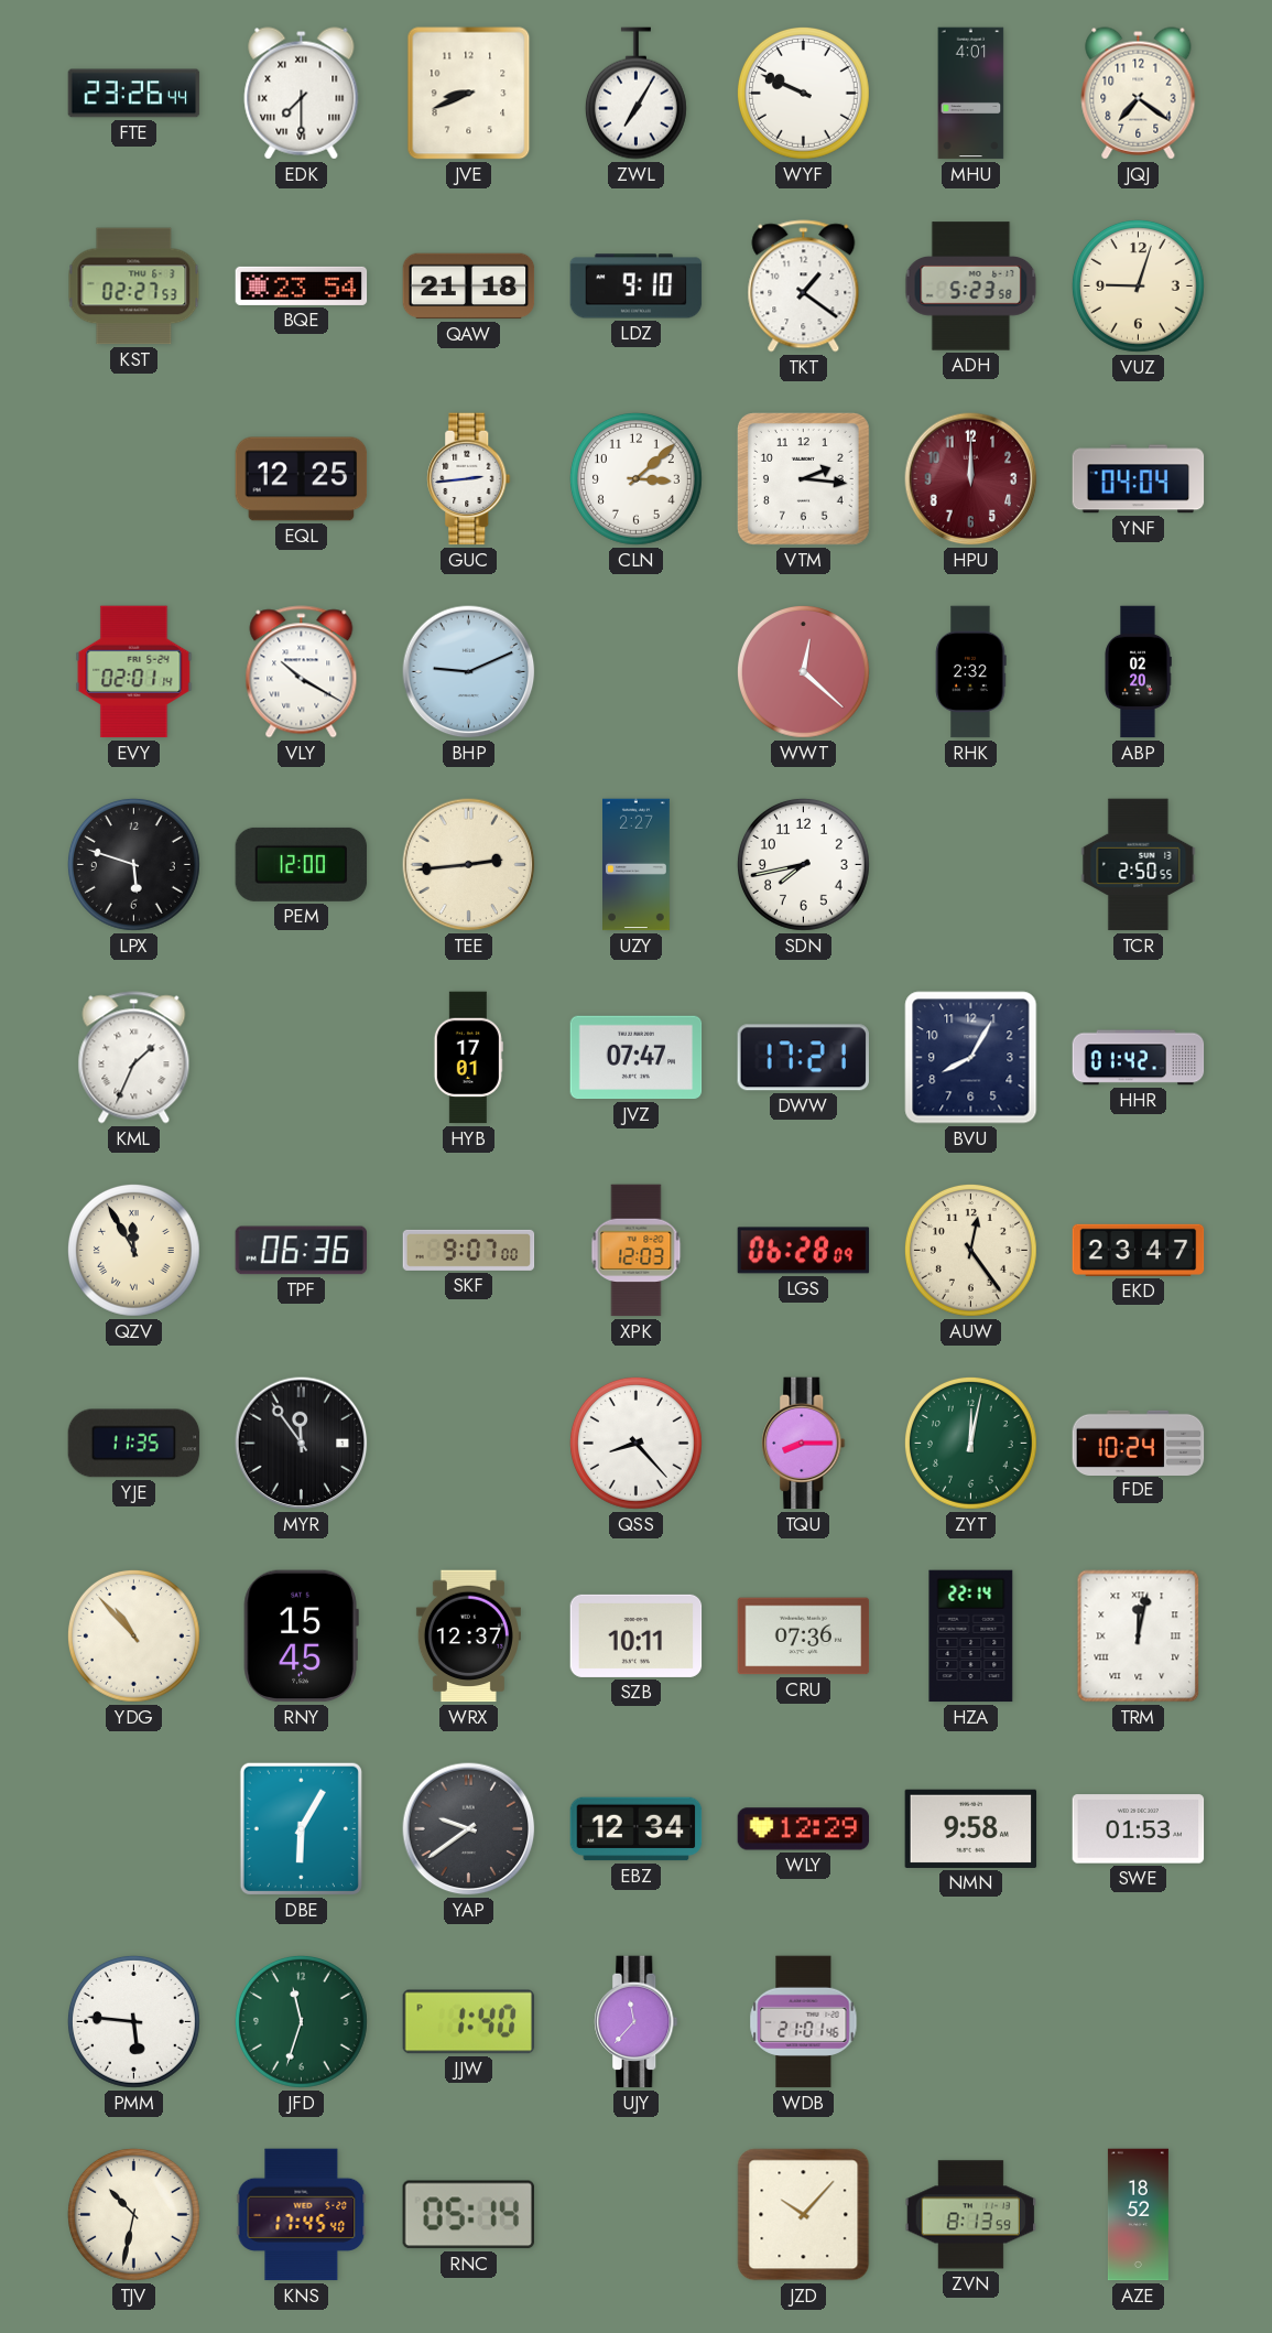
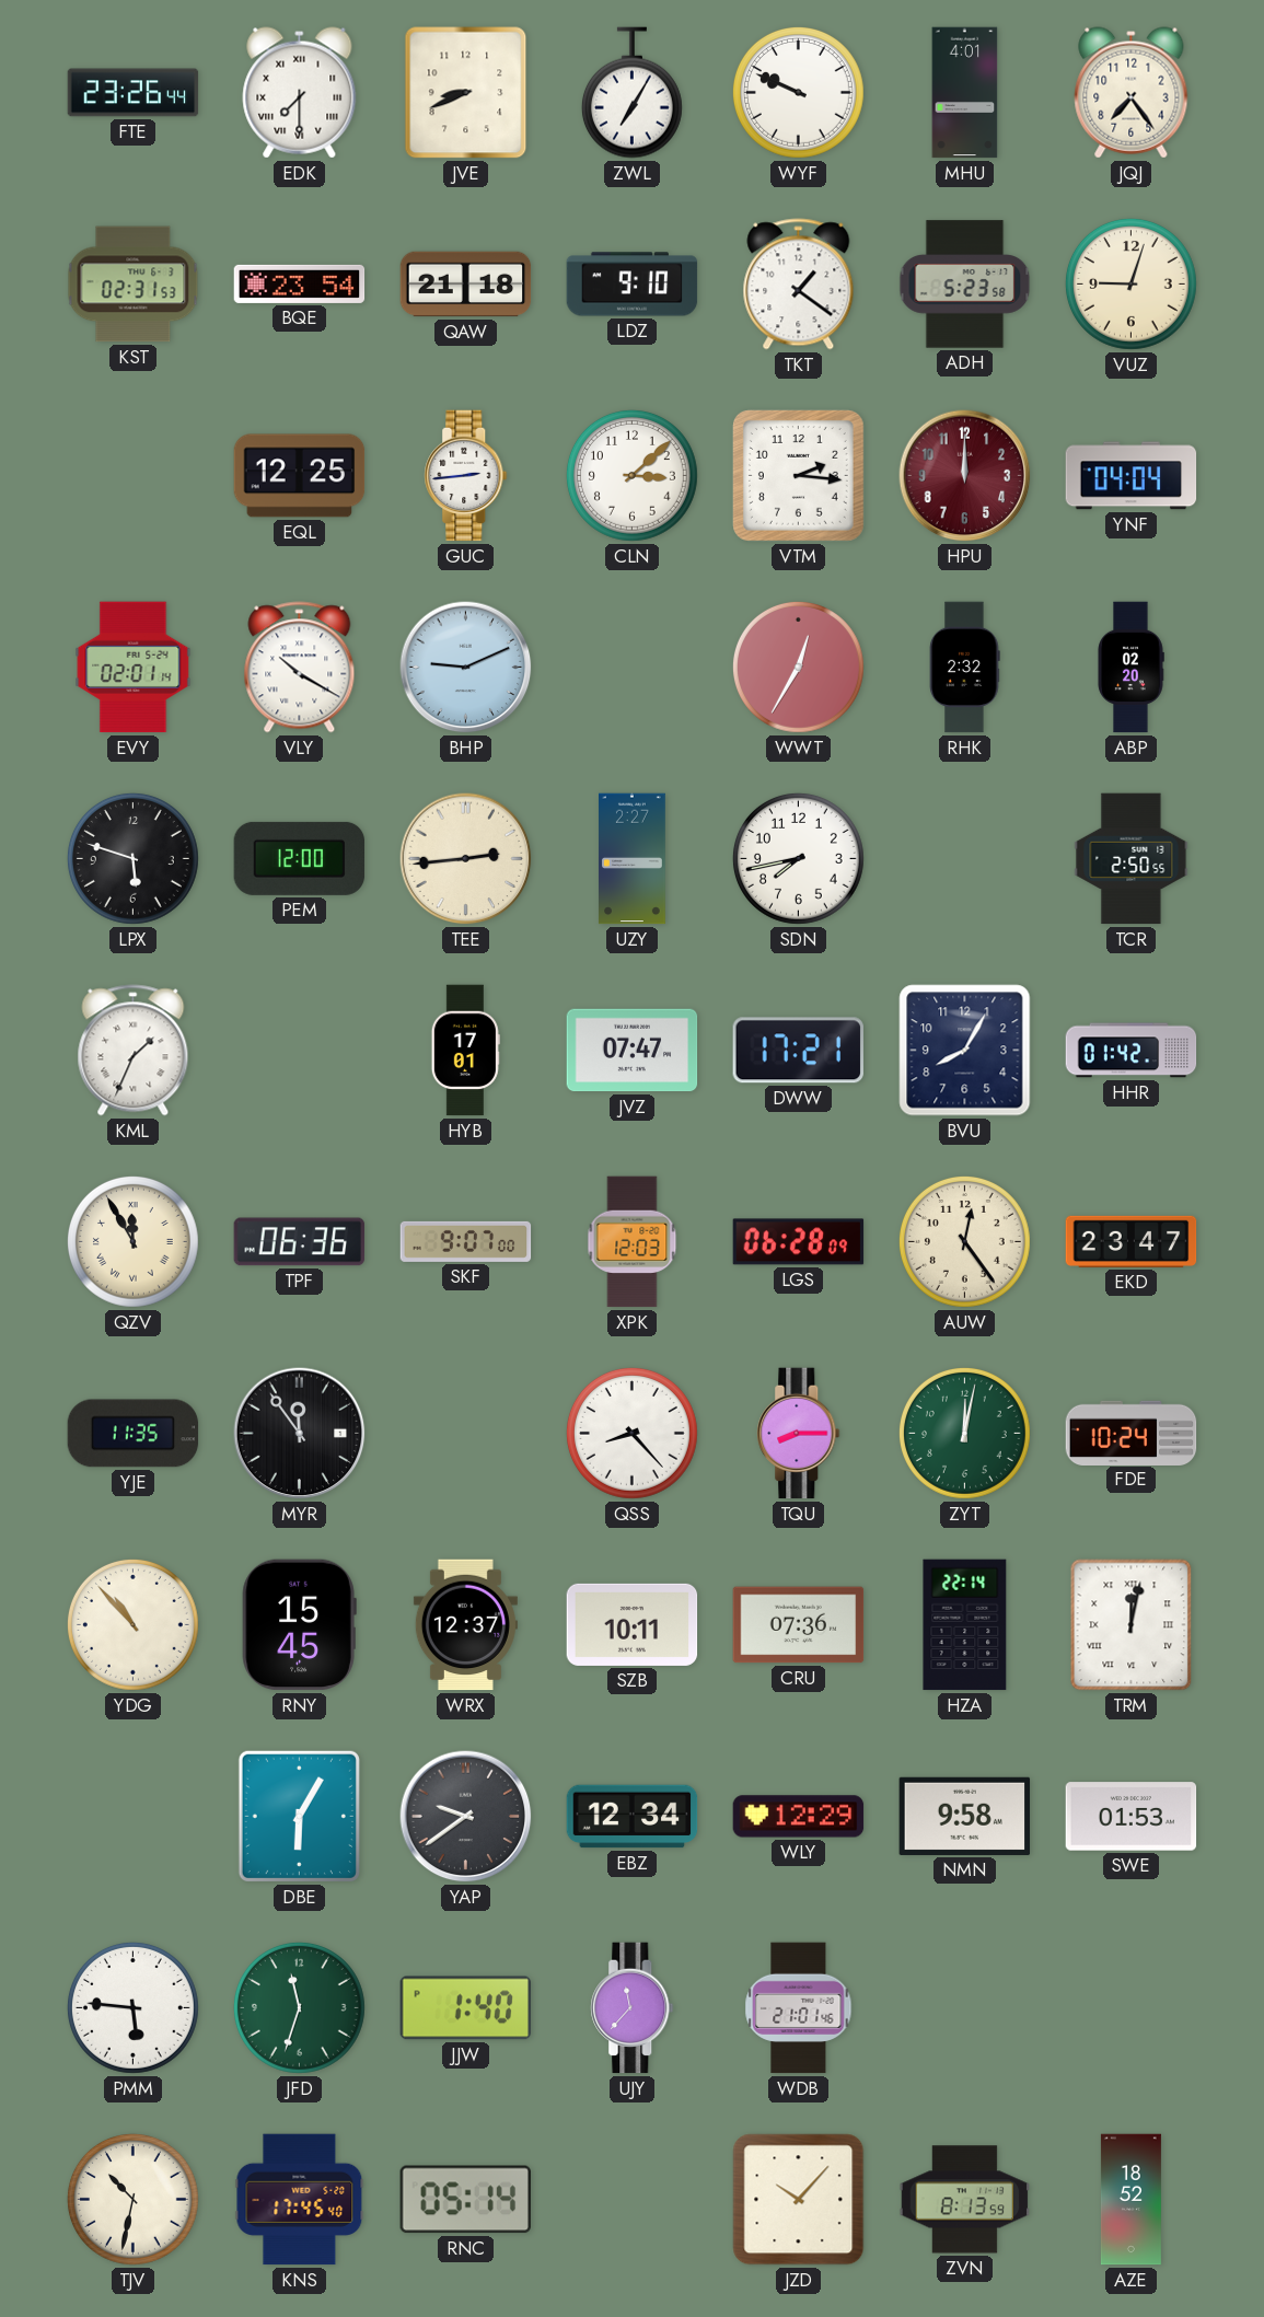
JQJ: 7:21 -> 7:24
KST: 02:27 -> 02:31
WWT: 12:22 -> 12:35
